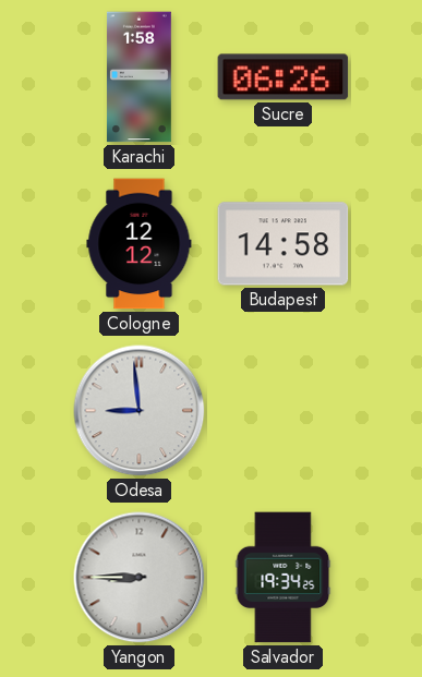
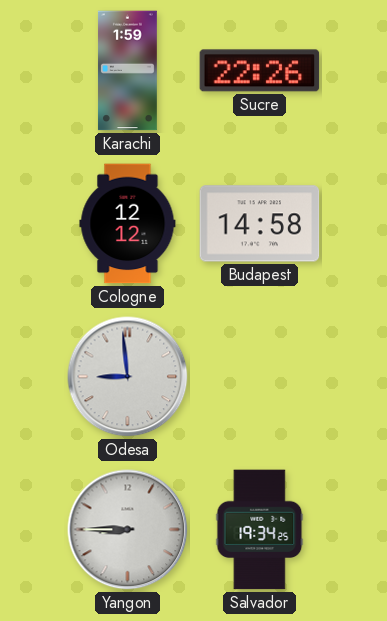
Karachi: 1:58 -> 1:59
Sucre: 06:26 -> 22:26
